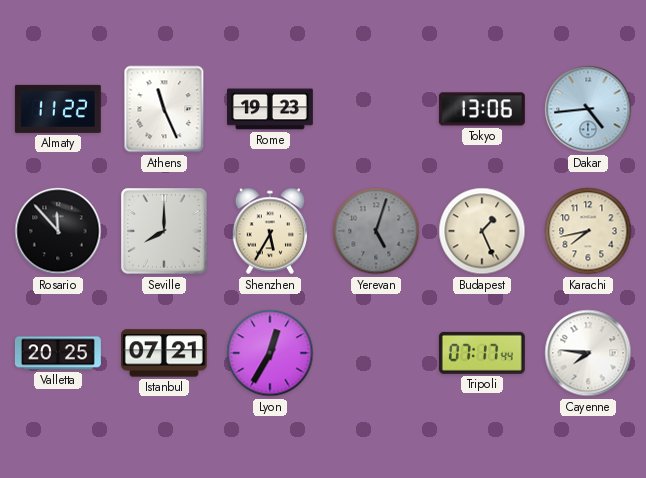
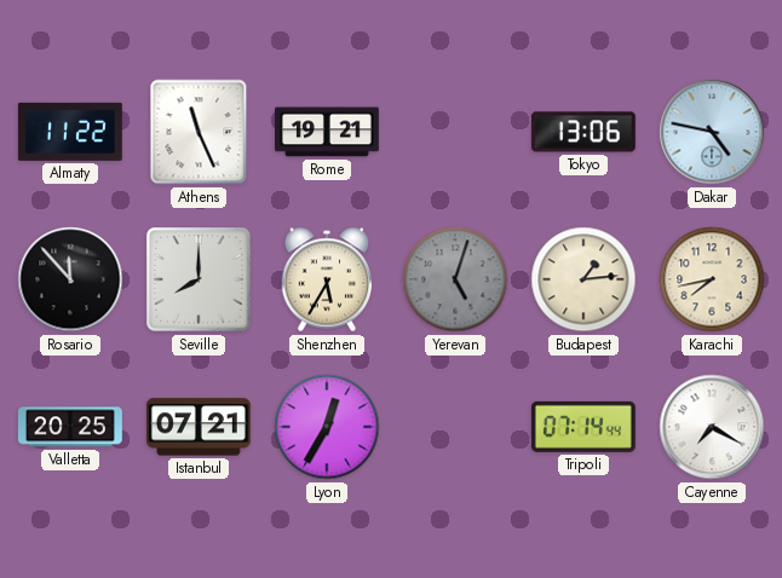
Rome: 19:23 -> 19:21
Dakar: 4:44 -> 4:47
Budapest: 1:26 -> 1:14
Tripoli: 07:17 -> 07:14
Cayenne: 7:46 -> 7:20
